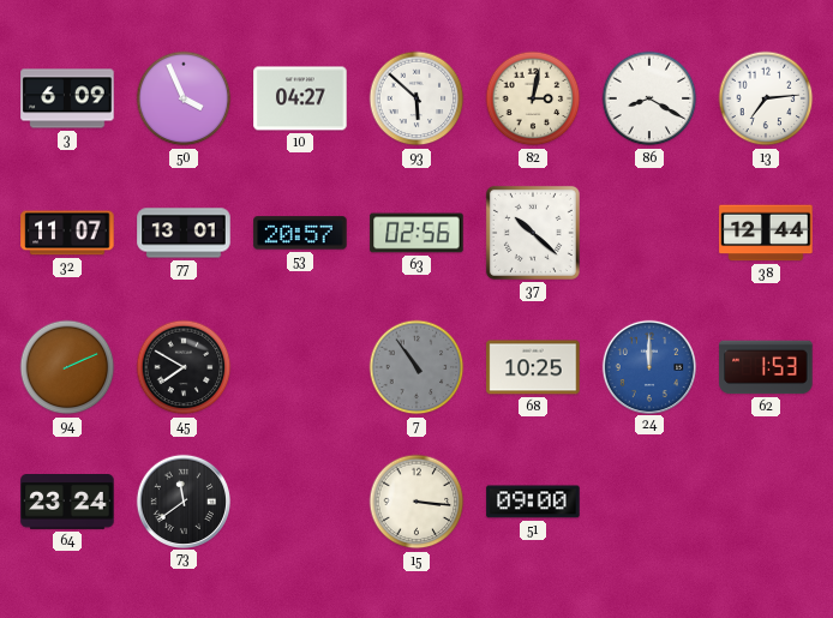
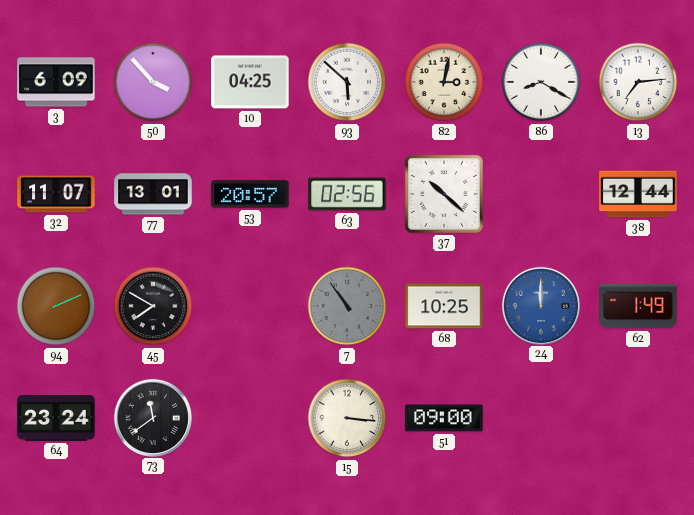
50: 3:56 -> 3:53
10: 04:27 -> 04:25
62: 1:53 -> 1:49
